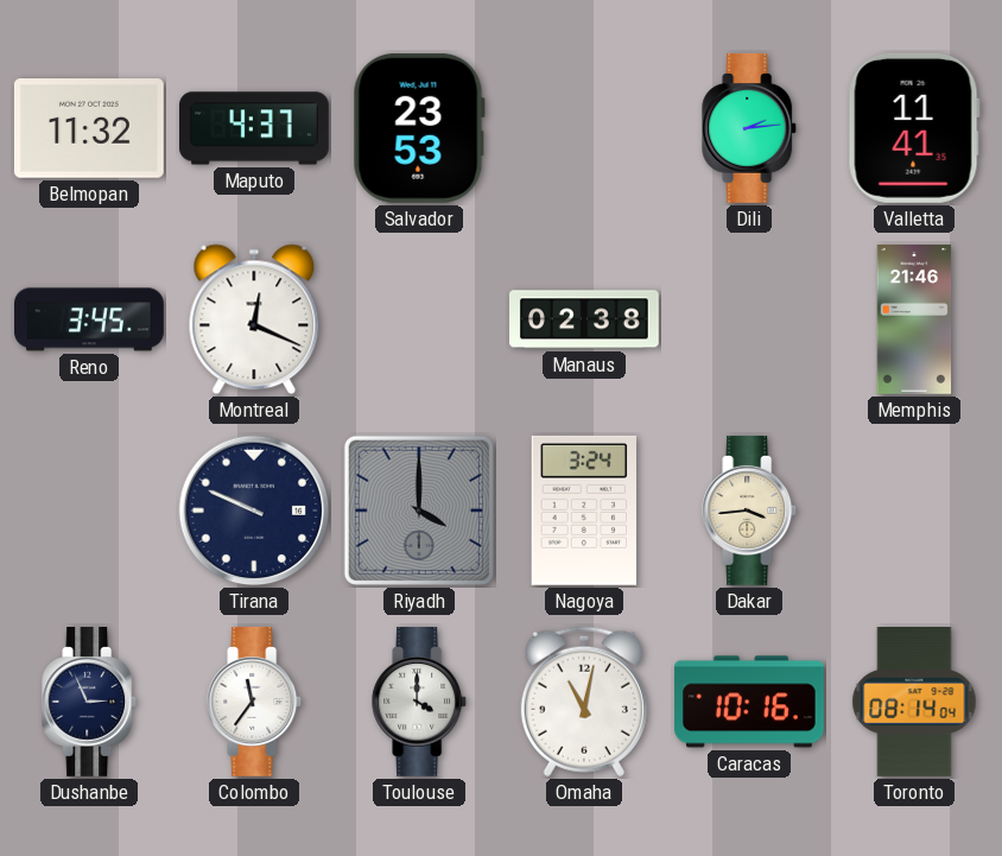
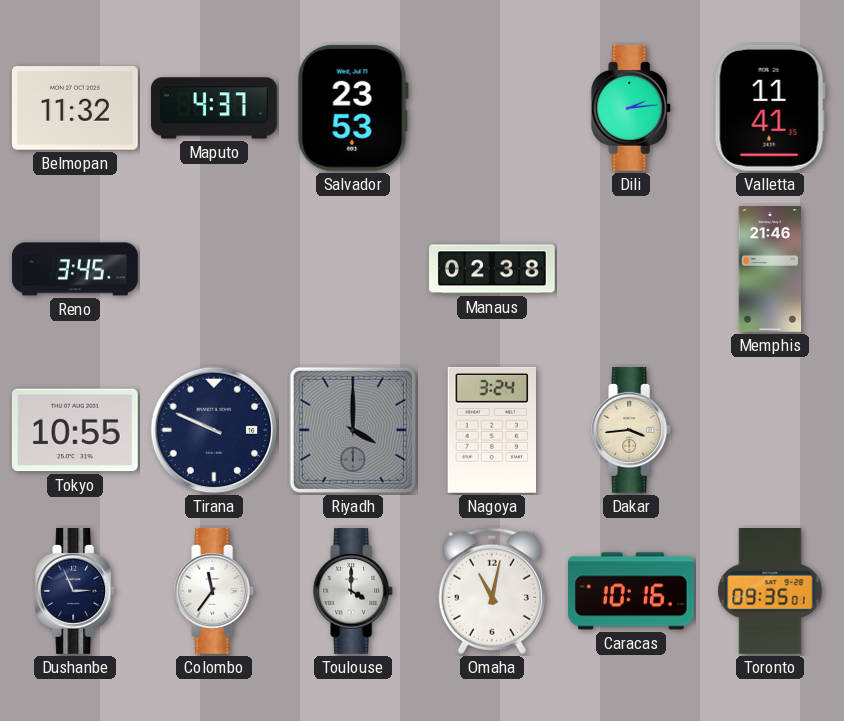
Montreal: 12:19 -> none
Tokyo: none -> 10:55
Toronto: 08:14 -> 09:35
